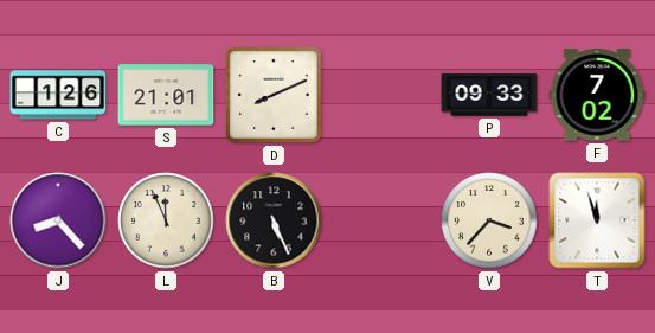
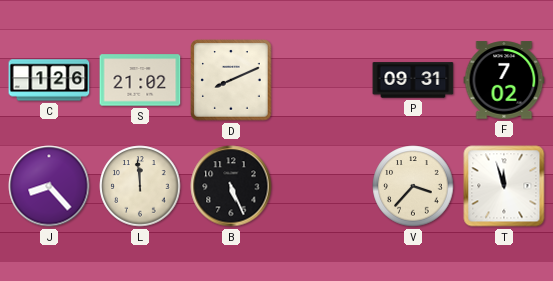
S: 21:01 -> 21:02
P: 09:33 -> 09:31
L: 11:56 -> 11:59
